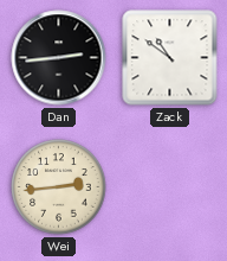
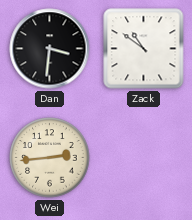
Dan: 2:44 -> 3:31
